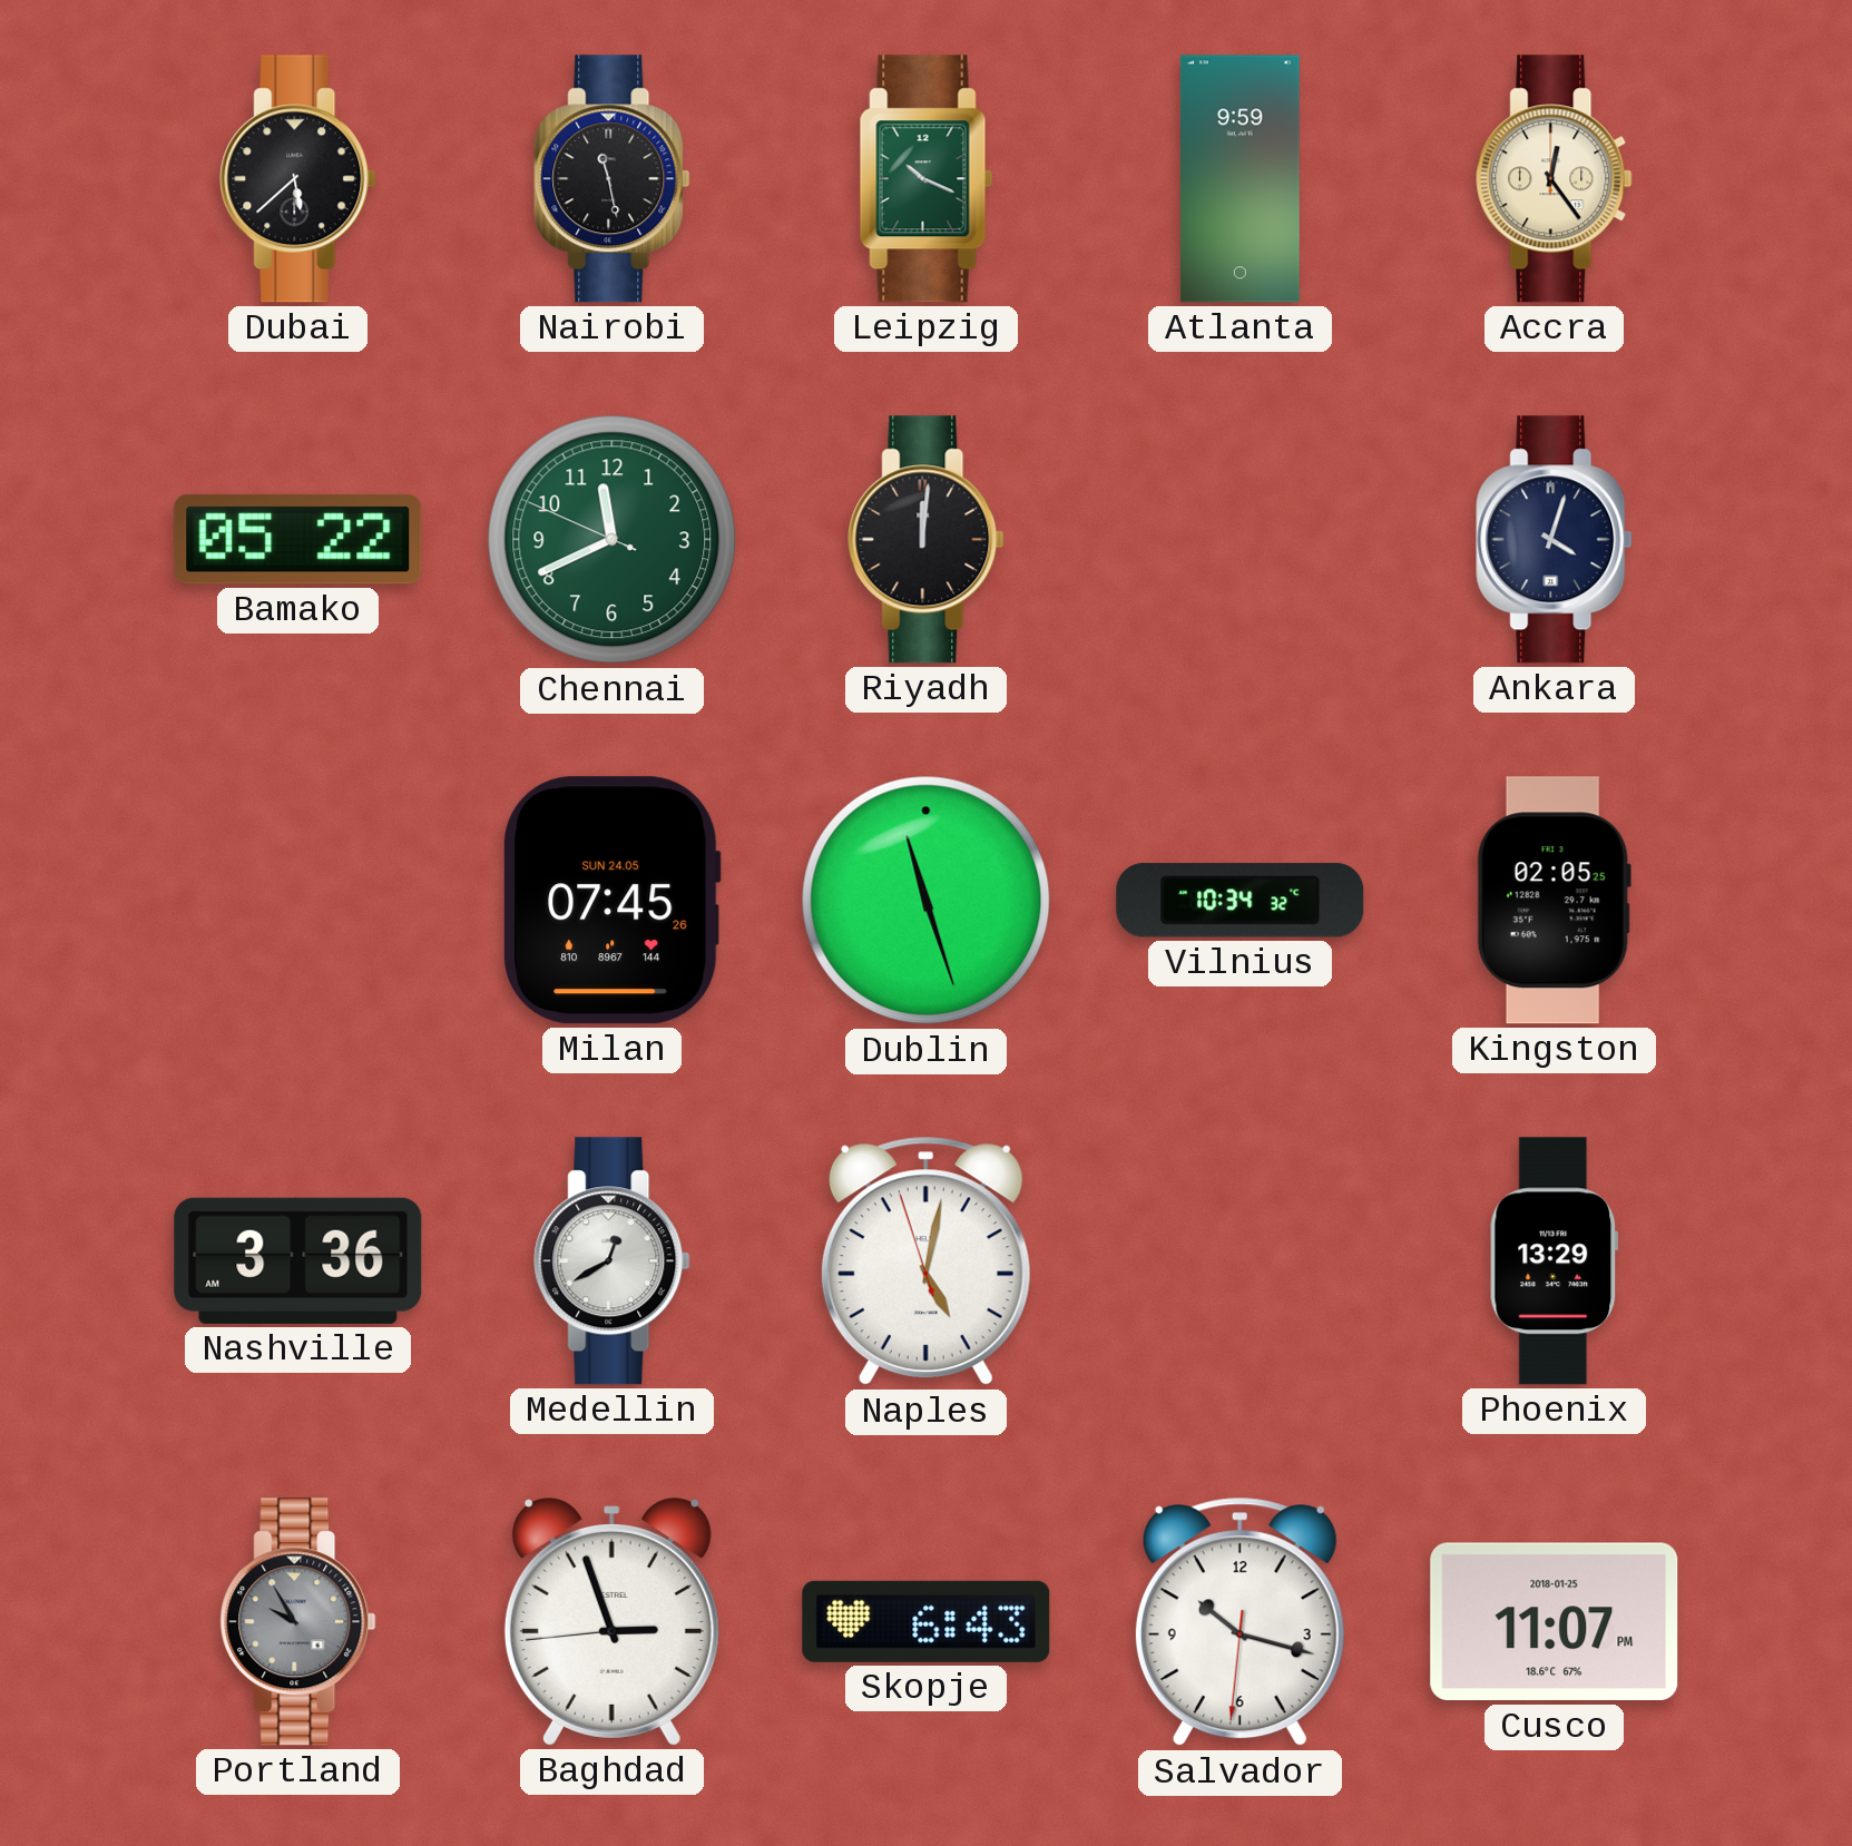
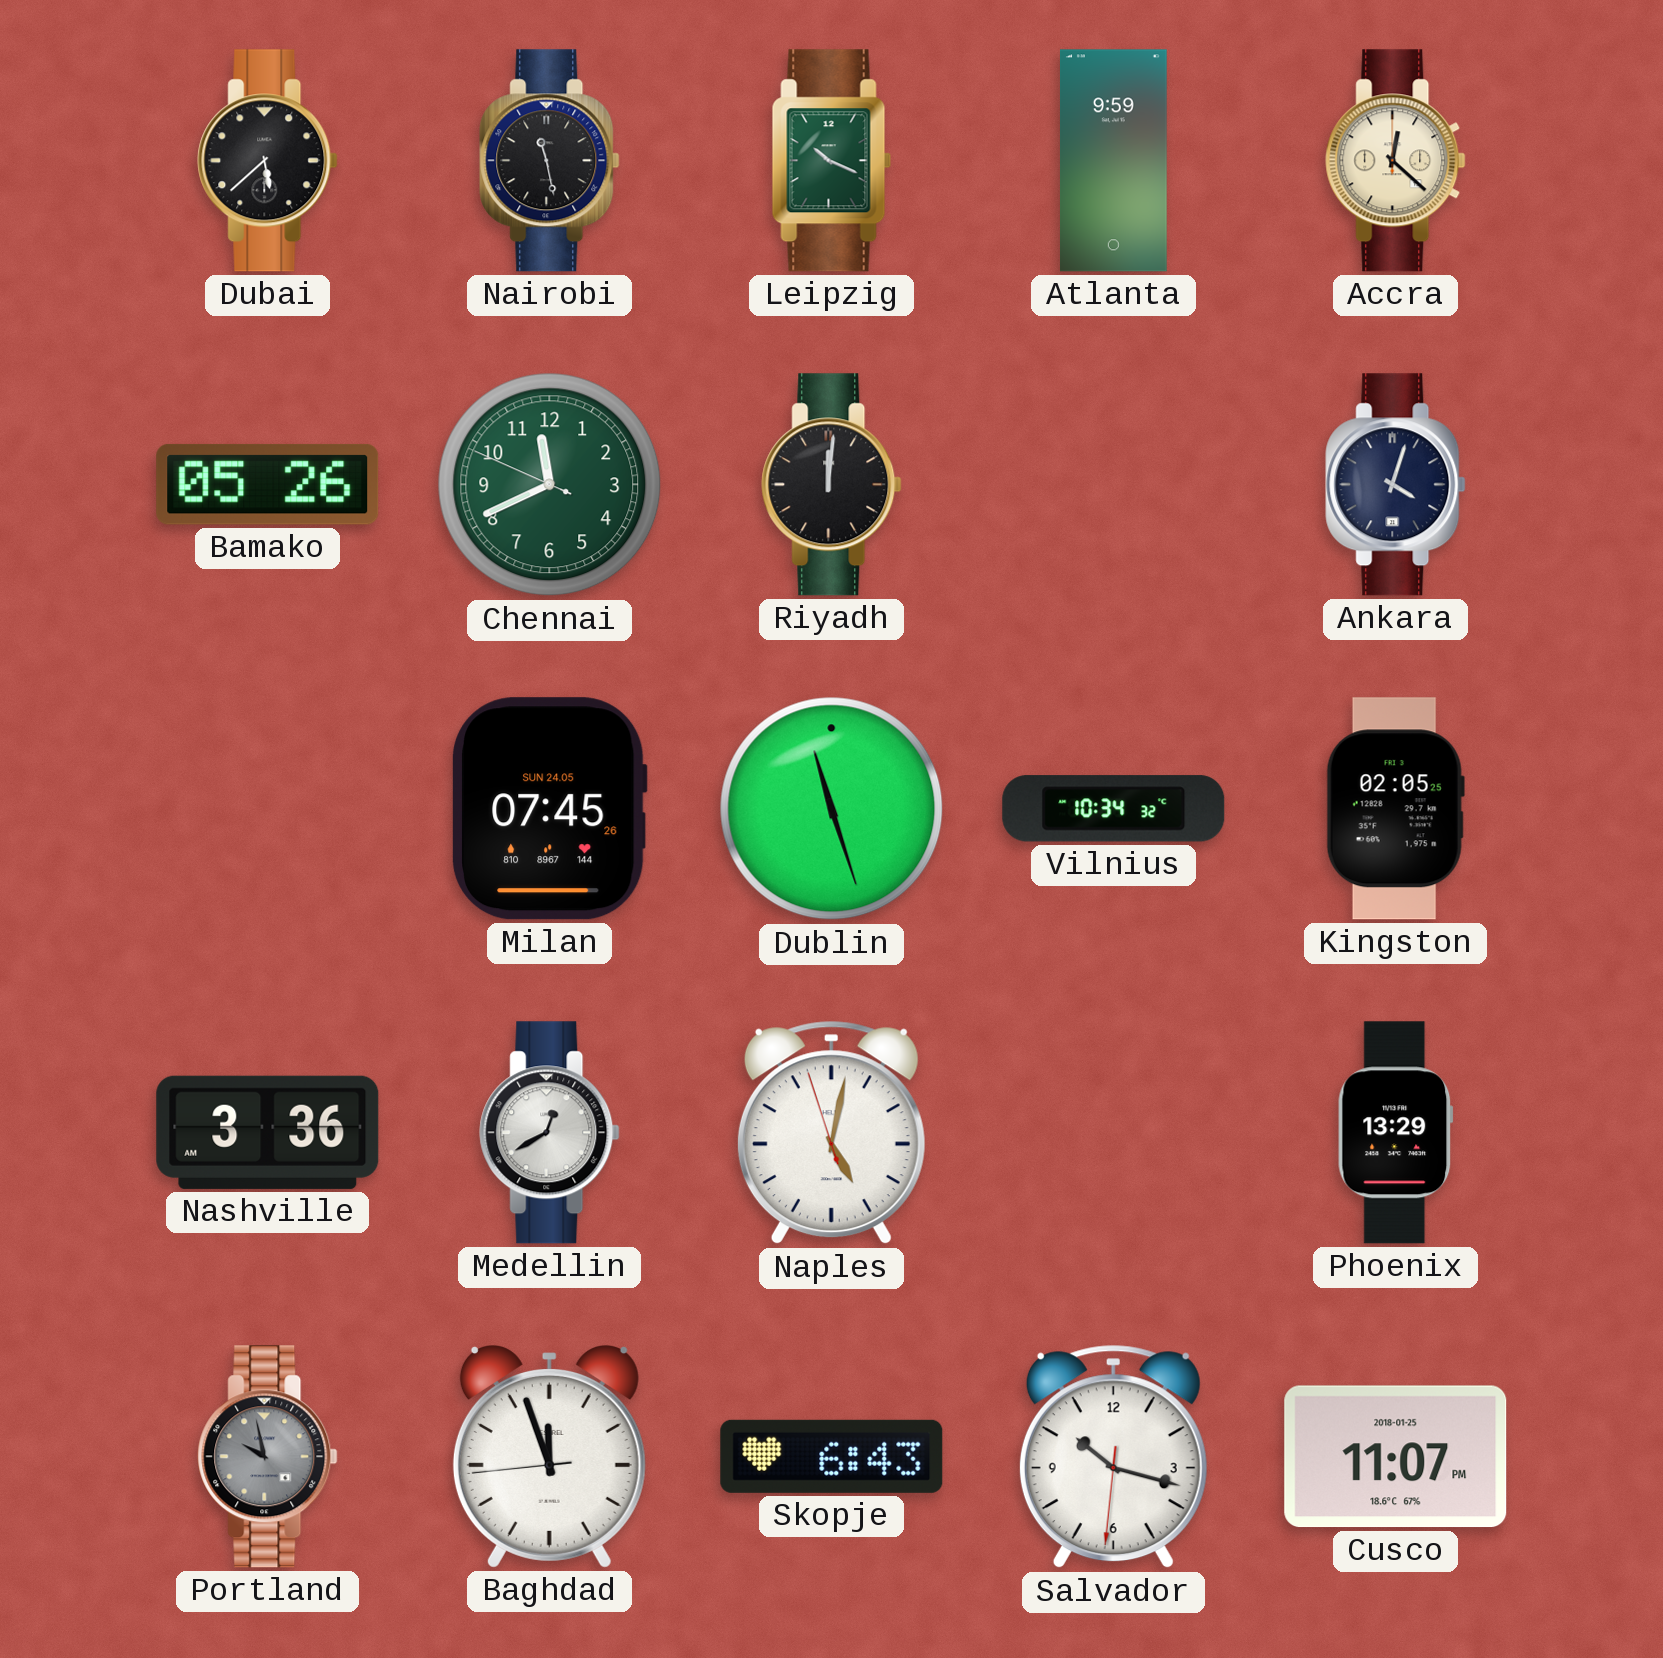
Accra: 12:24 -> 12:22
Bamako: 05:22 -> 05:26
Portland: 9:55 -> 9:58
Baghdad: 2:56 -> 11:56
